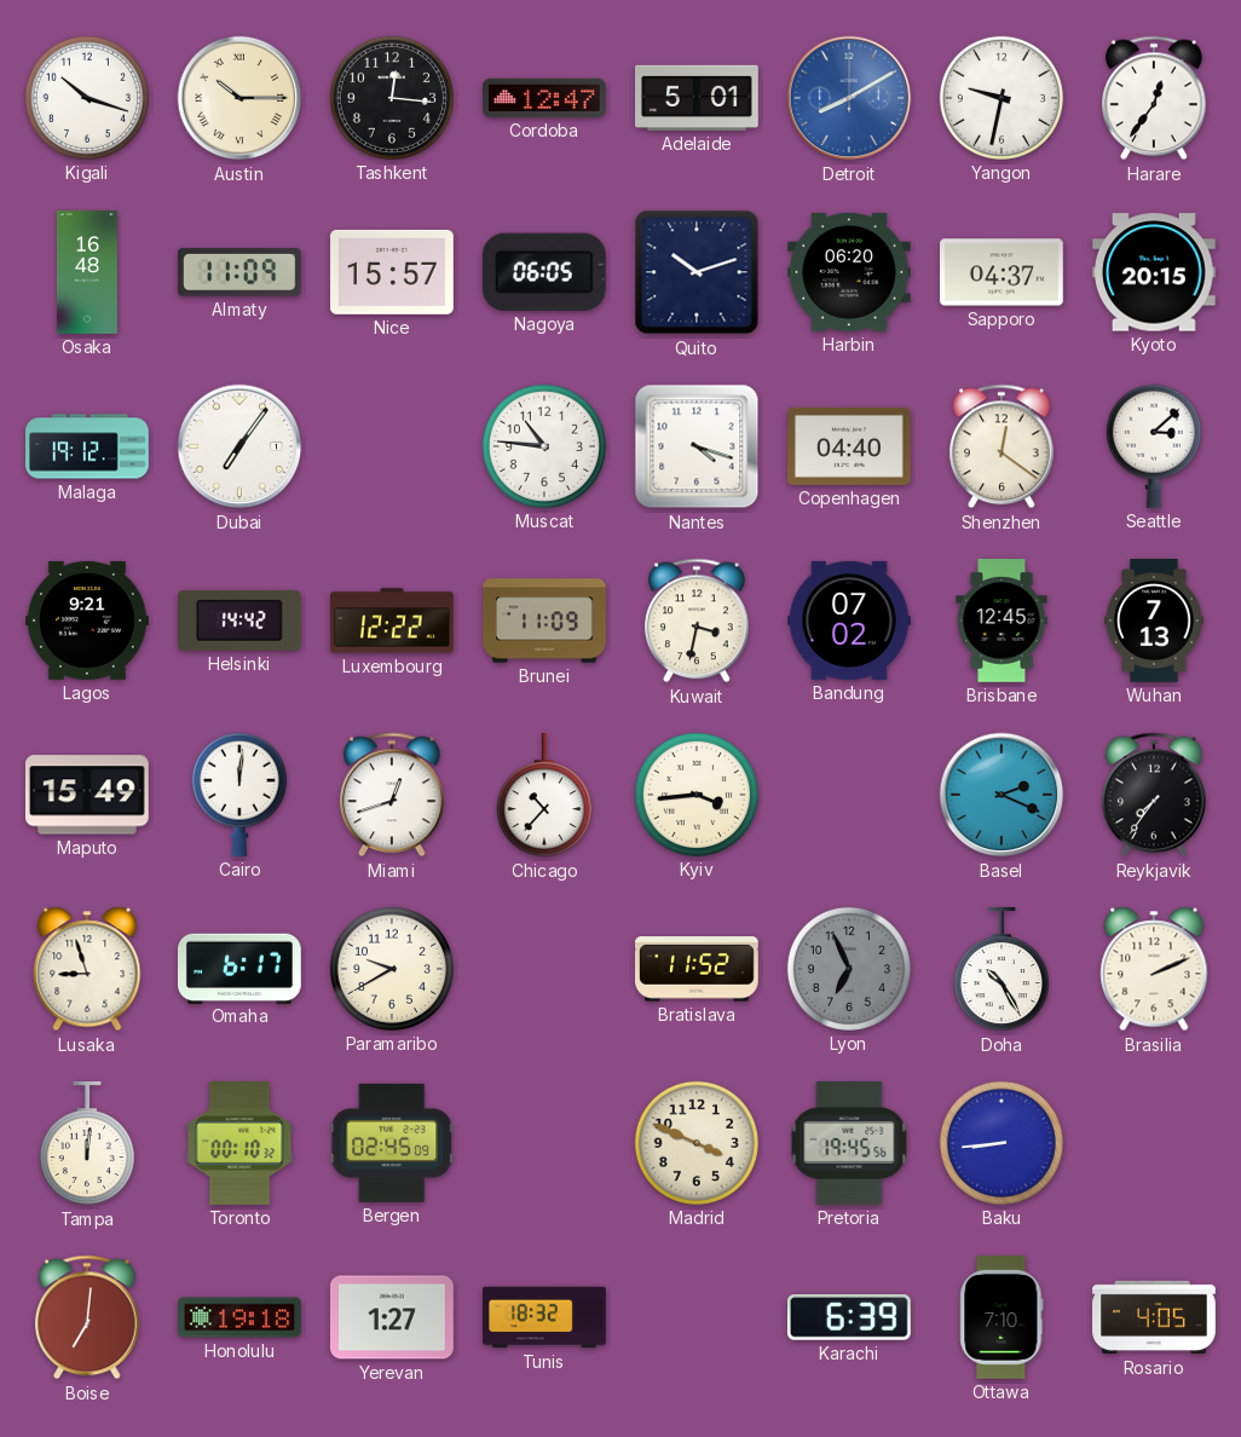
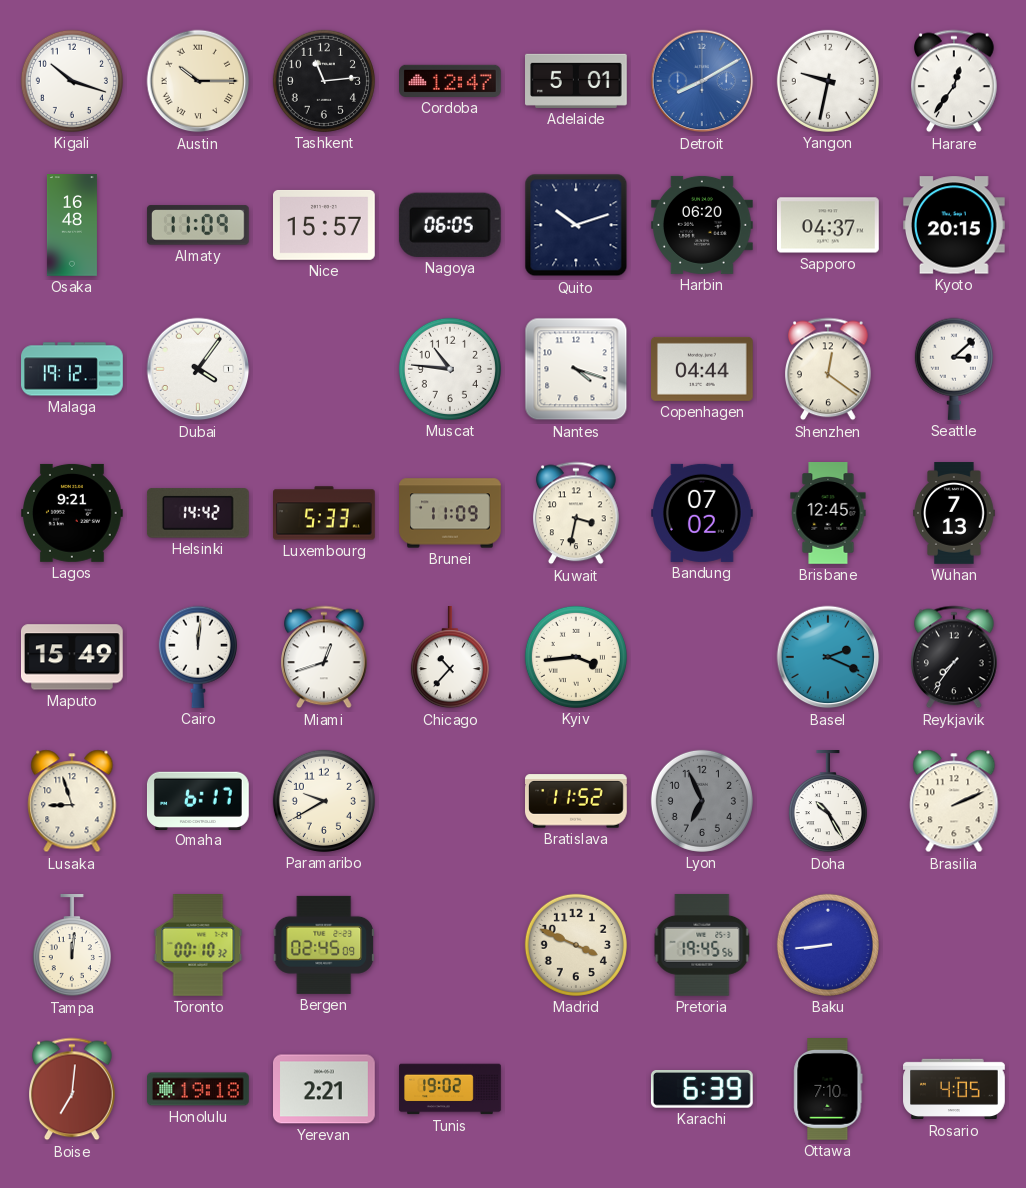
Tashkent: 12:16 -> 11:14
Dubai: 7:06 -> 4:06
Copenhagen: 04:40 -> 04:44
Luxembourg: 12:22 -> 5:33
Yerevan: 1:27 -> 2:21
Tunis: 18:32 -> 19:02
